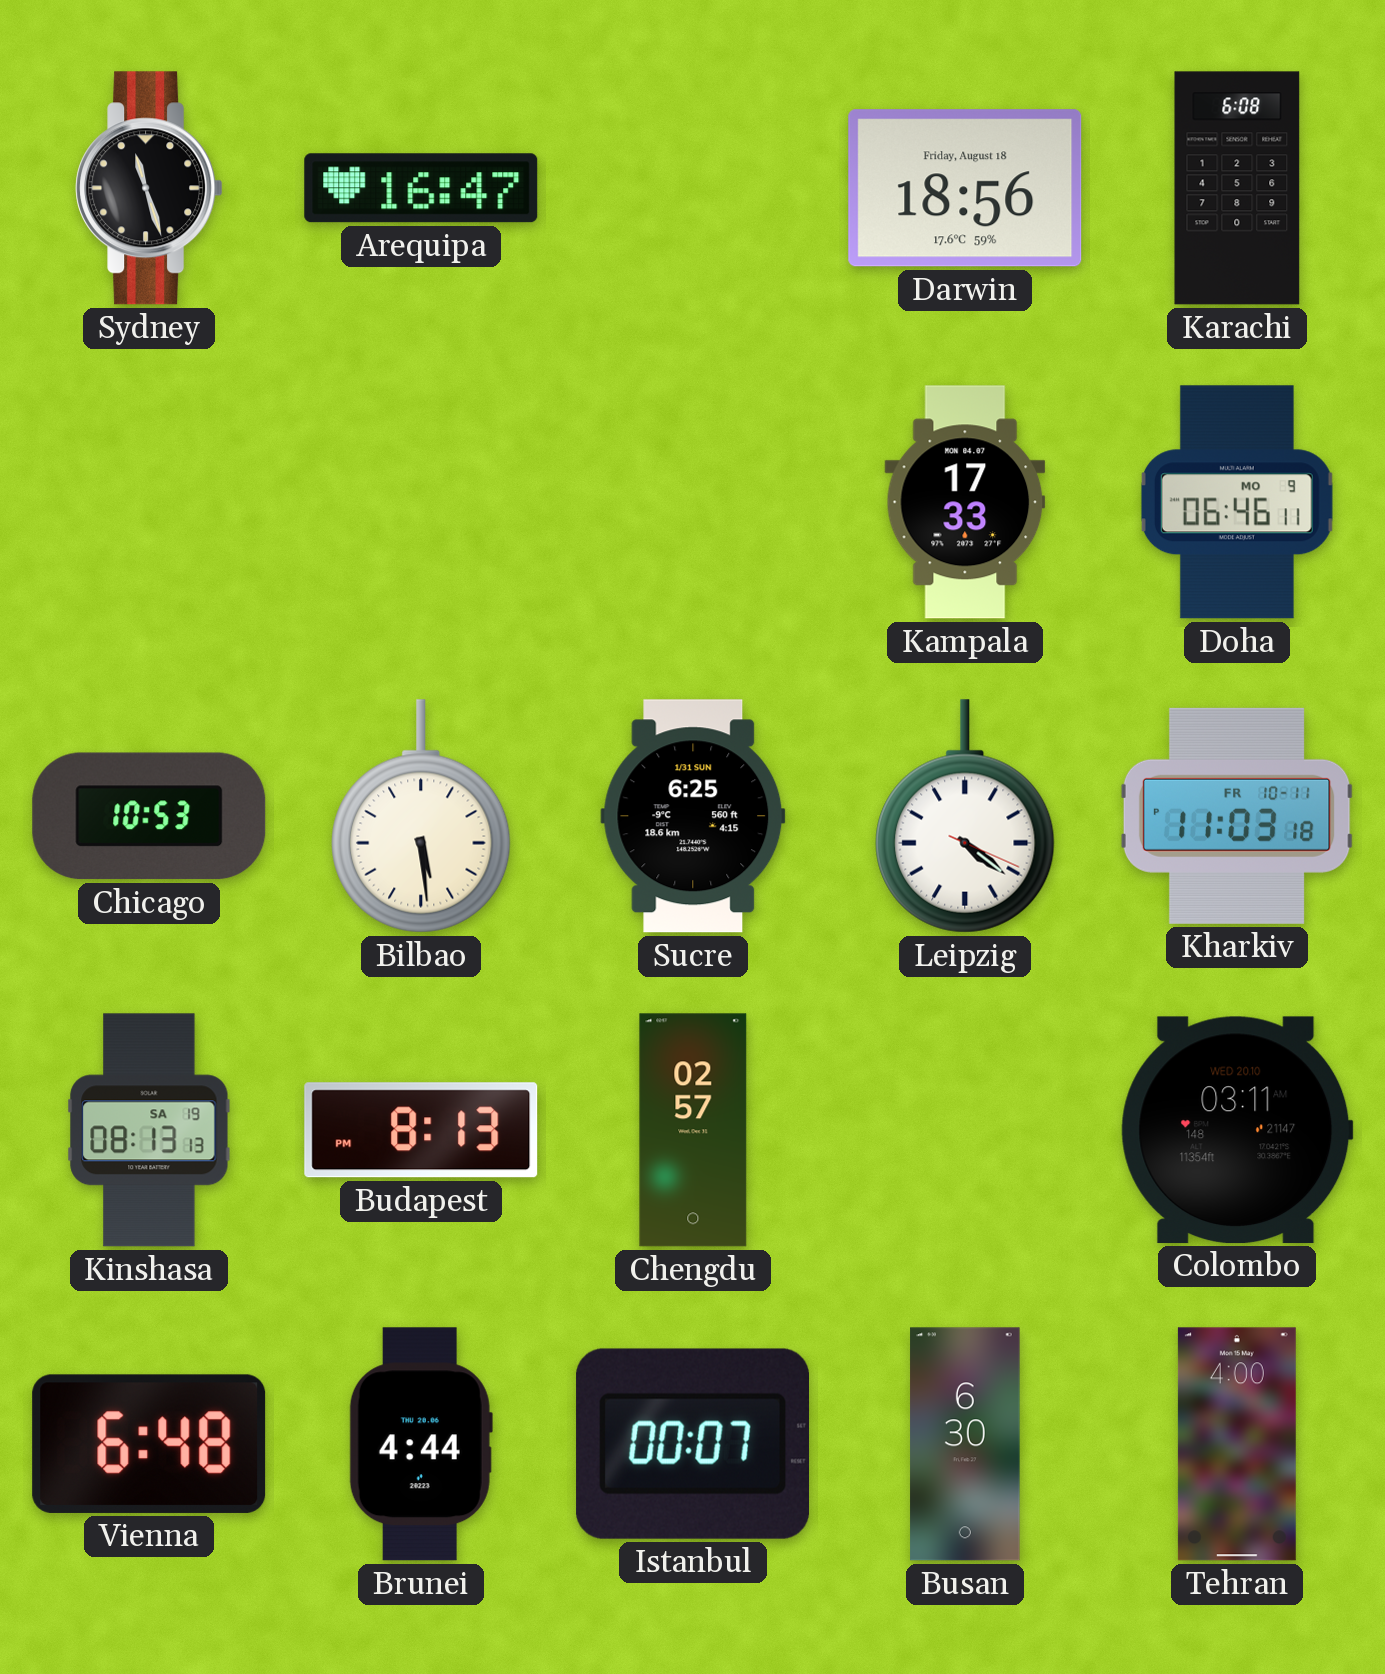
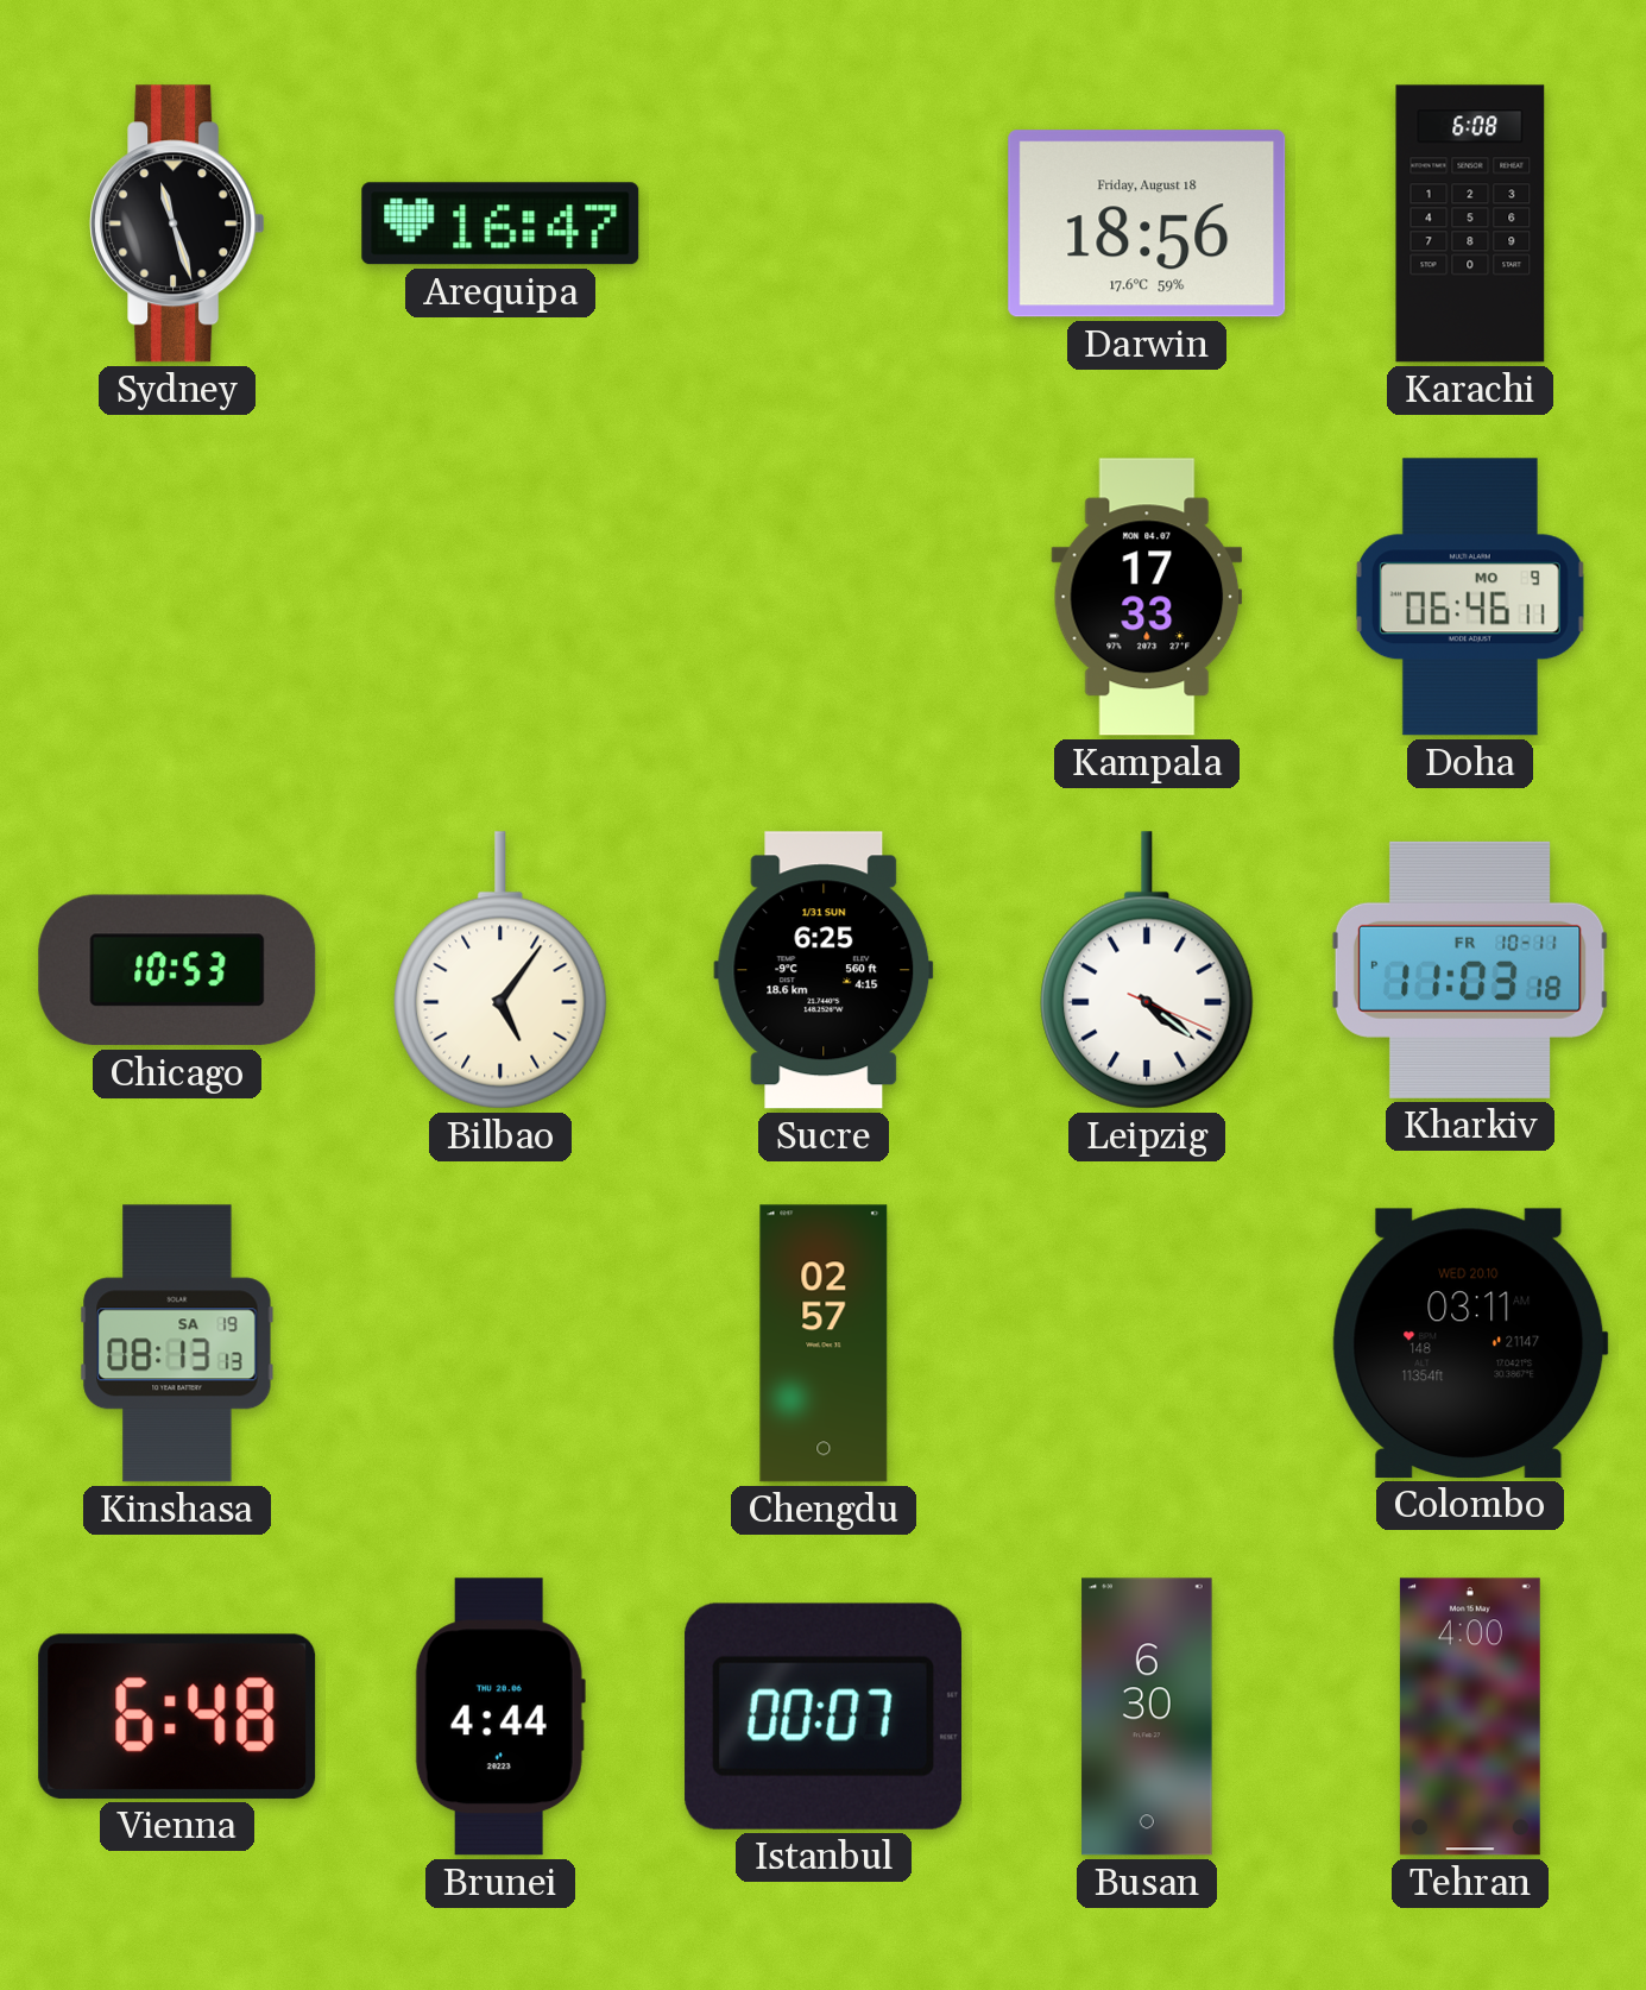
Bilbao: 5:29 -> 5:06
Budapest: 8:13 -> none
